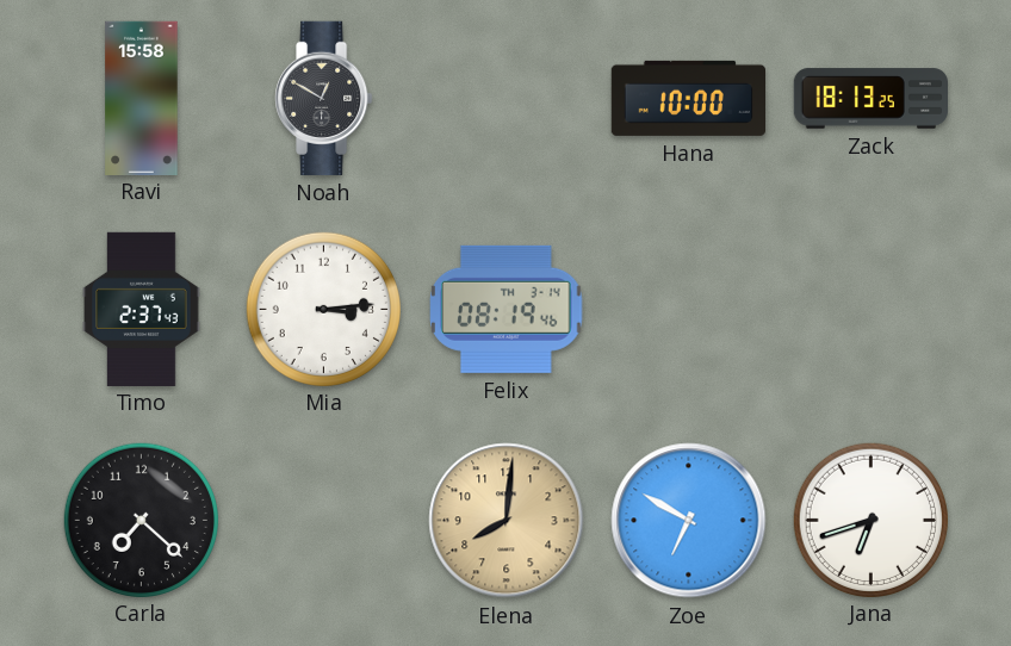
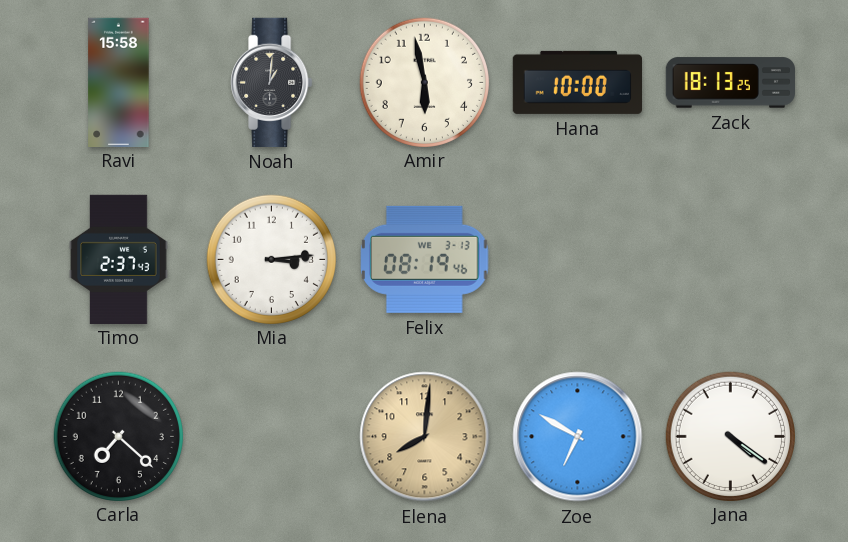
Noah: 12:50 -> 1:01
Amir: none -> 5:58
Felix date: TH 3-14 -> WE 3-13
Jana: 6:42 -> 4:21
